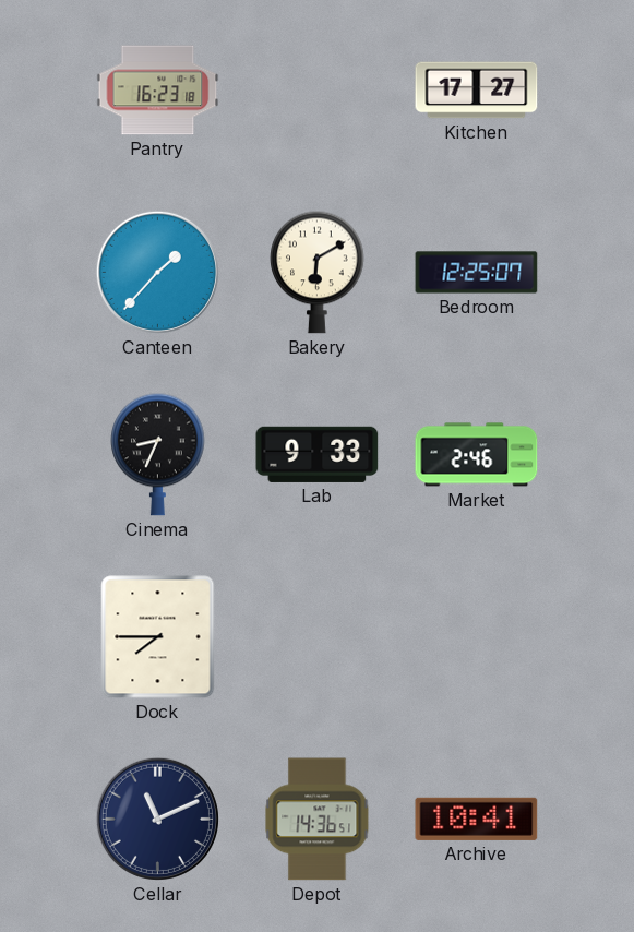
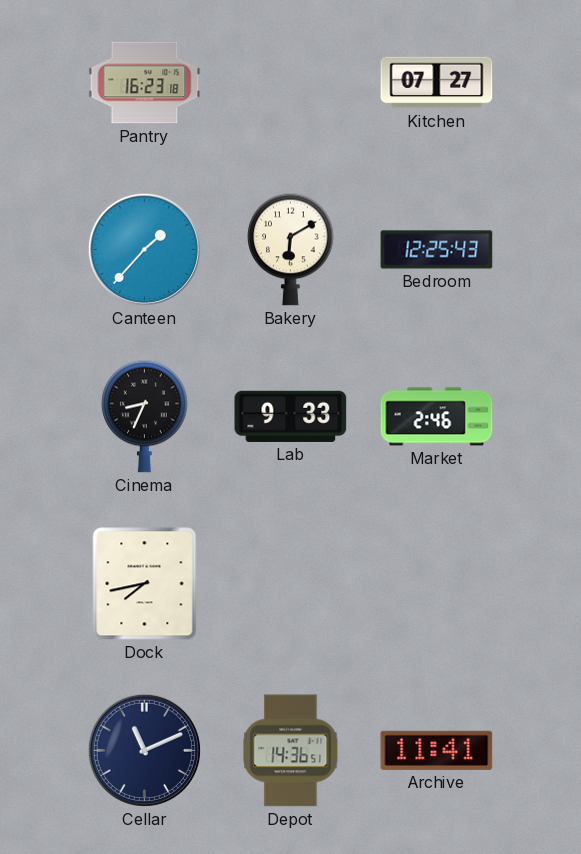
Kitchen: 17:27 -> 07:27
Bedroom: 12:25:07 -> 12:25:43
Dock: 7:45 -> 7:43
Archive: 10:41 -> 11:41
